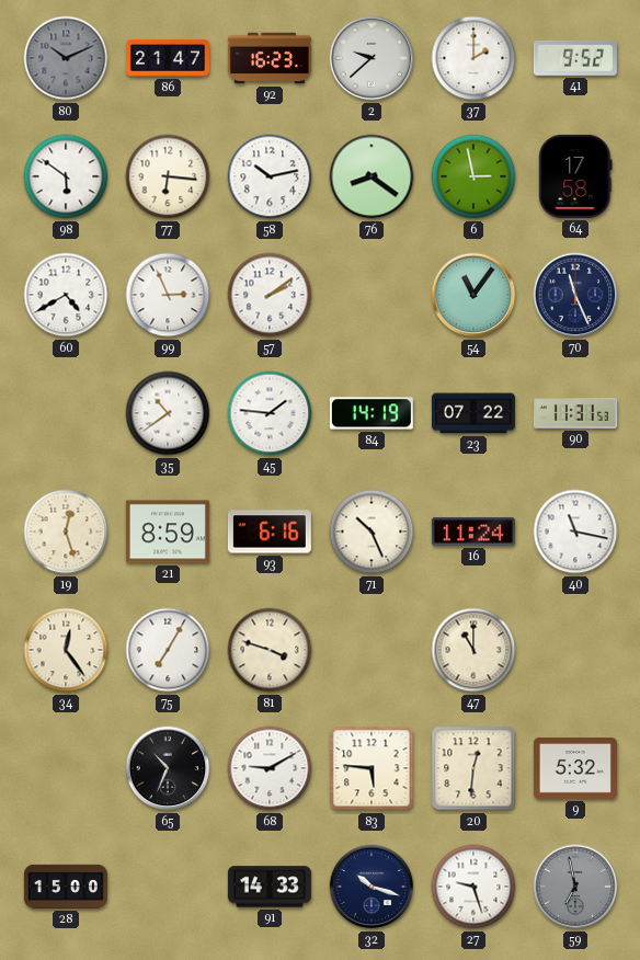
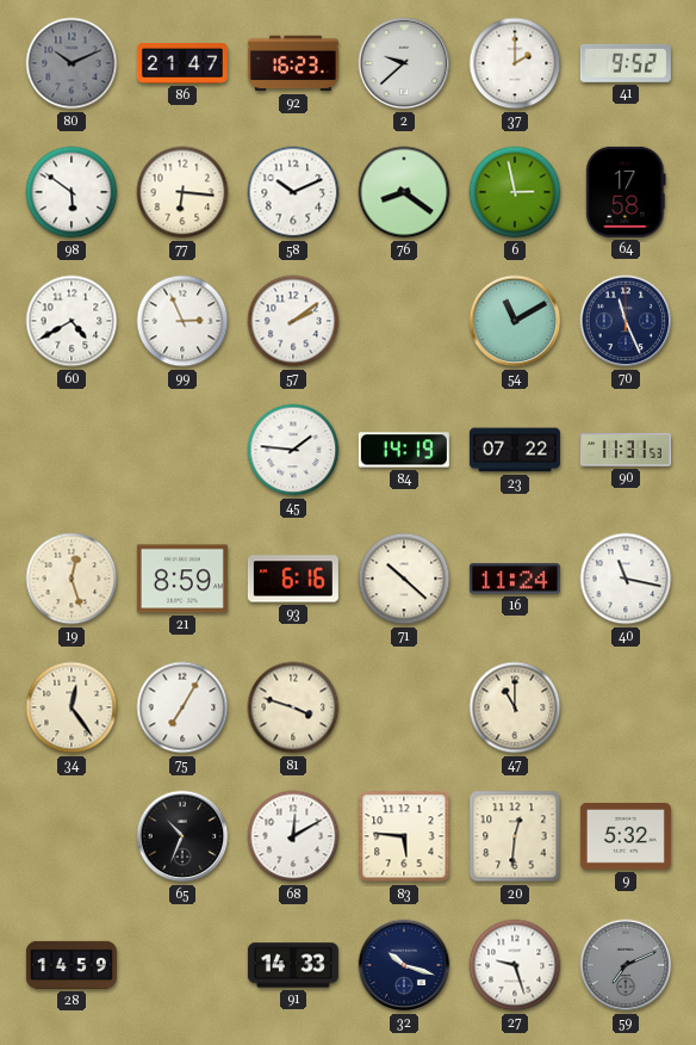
58: 10:13 -> 10:11
54: 11:06 -> 11:10
35: 10:39 -> none
71: 10:26 -> 10:22
68: 9:10 -> 12:10
28: 15:00 -> 14:59
59: 6:58 -> 7:11
